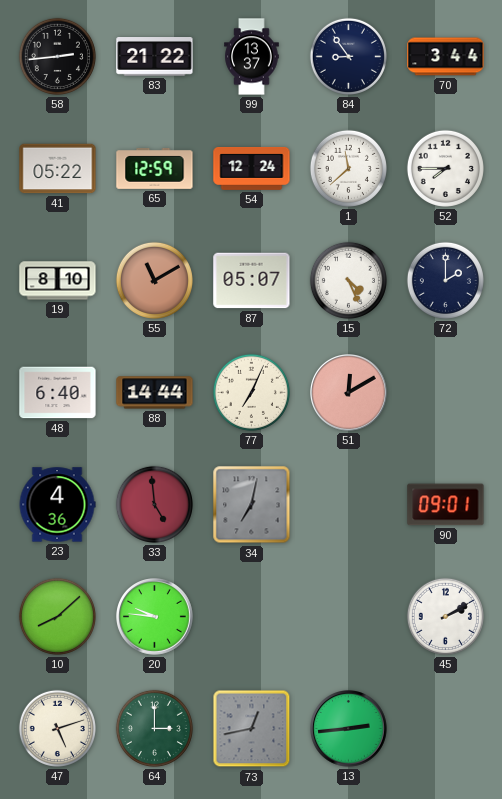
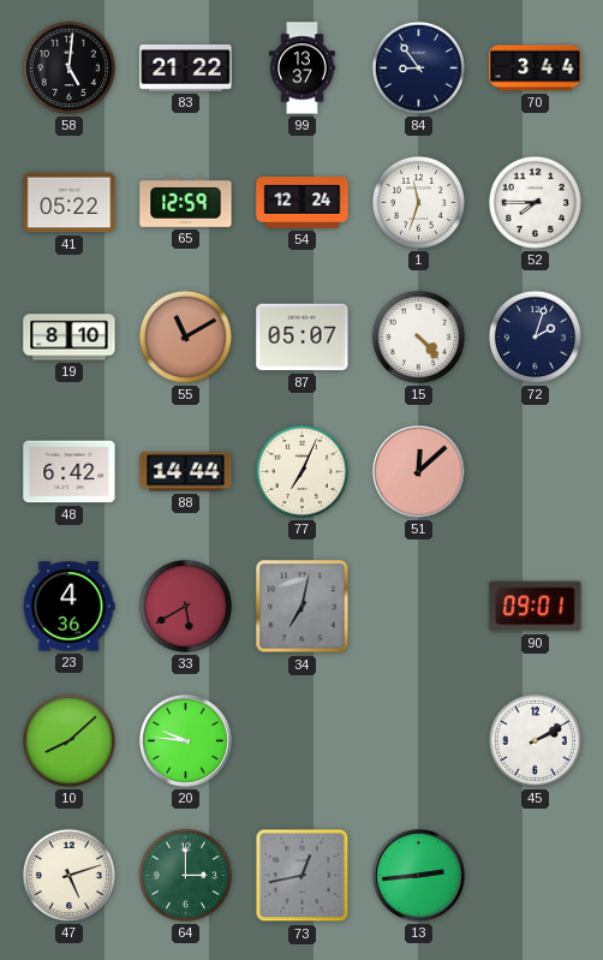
58: 2:44 -> 5:01
1: 11:38 -> 11:33
15: 4:26 -> 4:23
72: 2:00 -> 2:03
48: 6:40 -> 6:42
51: 12:10 -> 12:08
33: 4:59 -> 5:40
